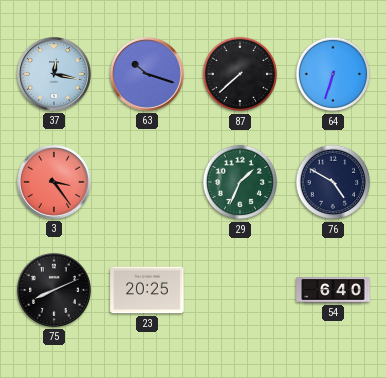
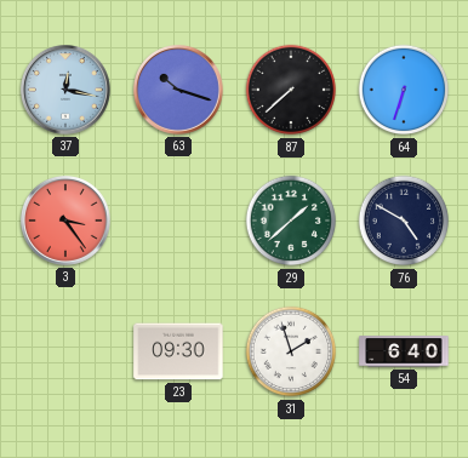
29: 1:34 -> 1:38
75: 8:11 -> none
23: 20:25 -> 09:30
31: none -> 1:57
